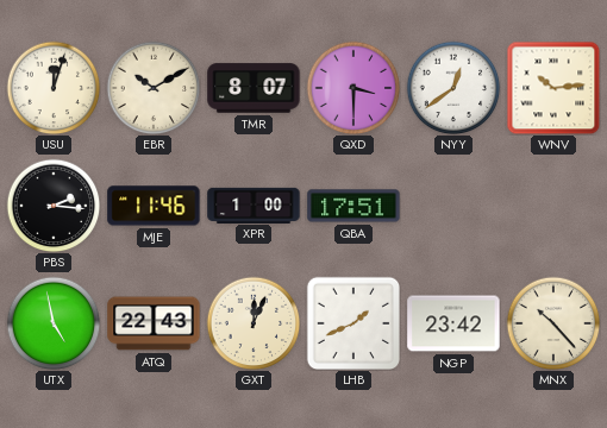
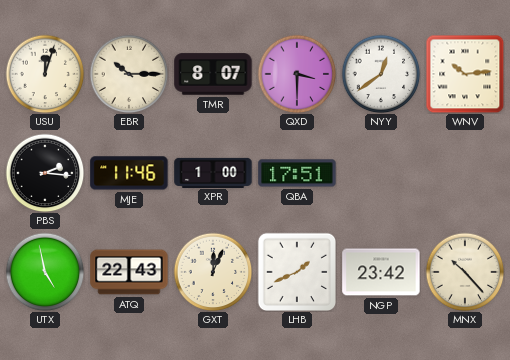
EBR: 10:10 -> 10:15
